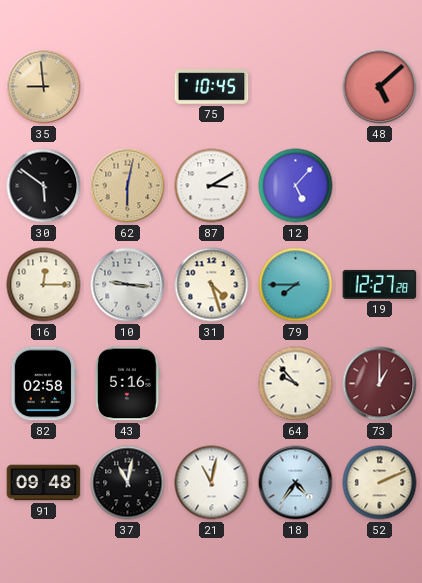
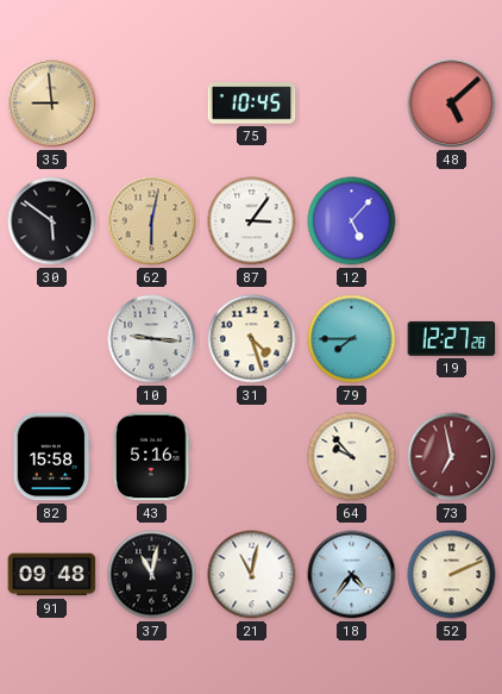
87: 3:10 -> 3:06
16: 12:15 -> none
82: 02:58 -> 15:58
73: 1:00 -> 6:58
